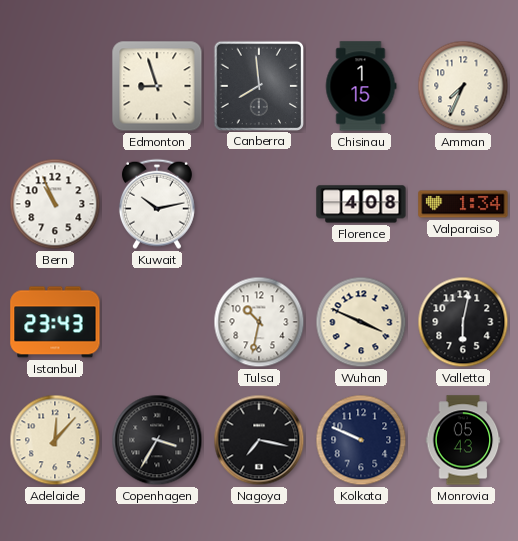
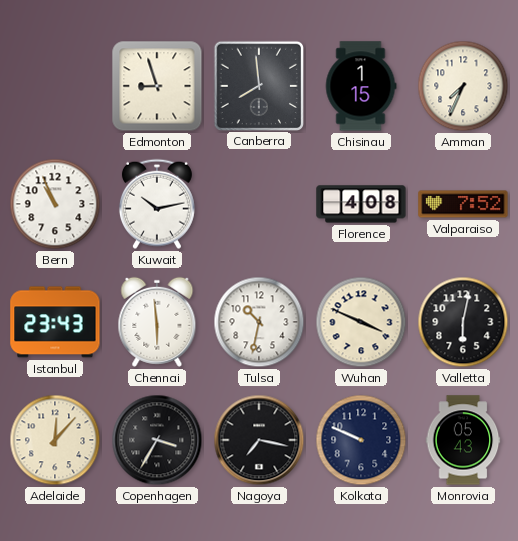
Valparaiso: 1:34 -> 7:52
Chennai: none -> 5:59
